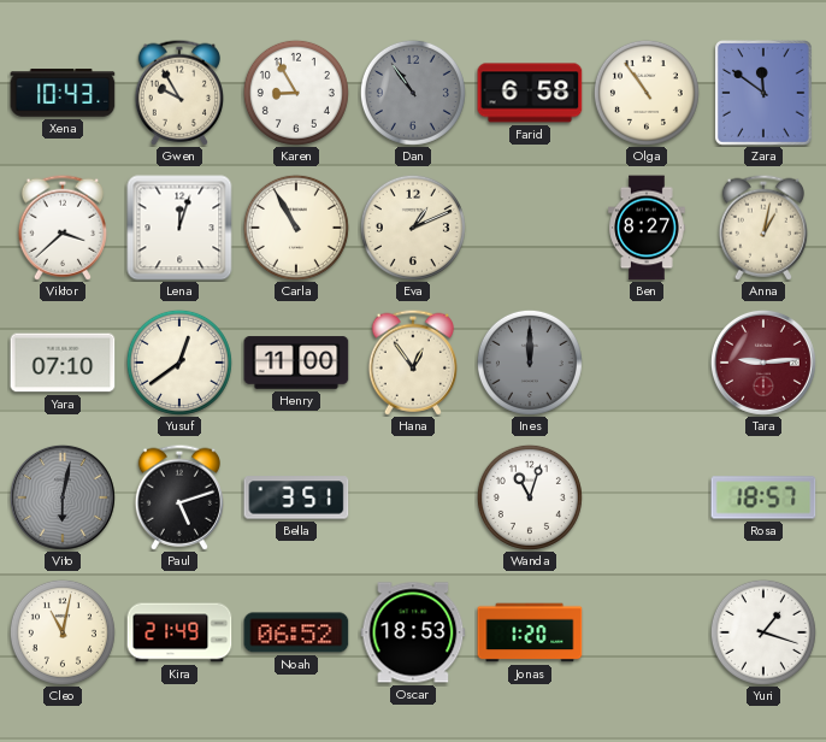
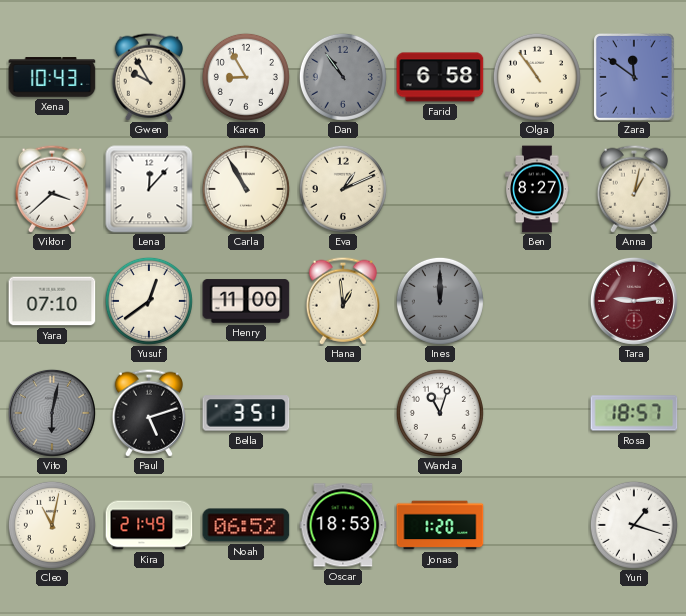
Lena: 12:03 -> 12:07
Hana: 12:54 -> 12:59
